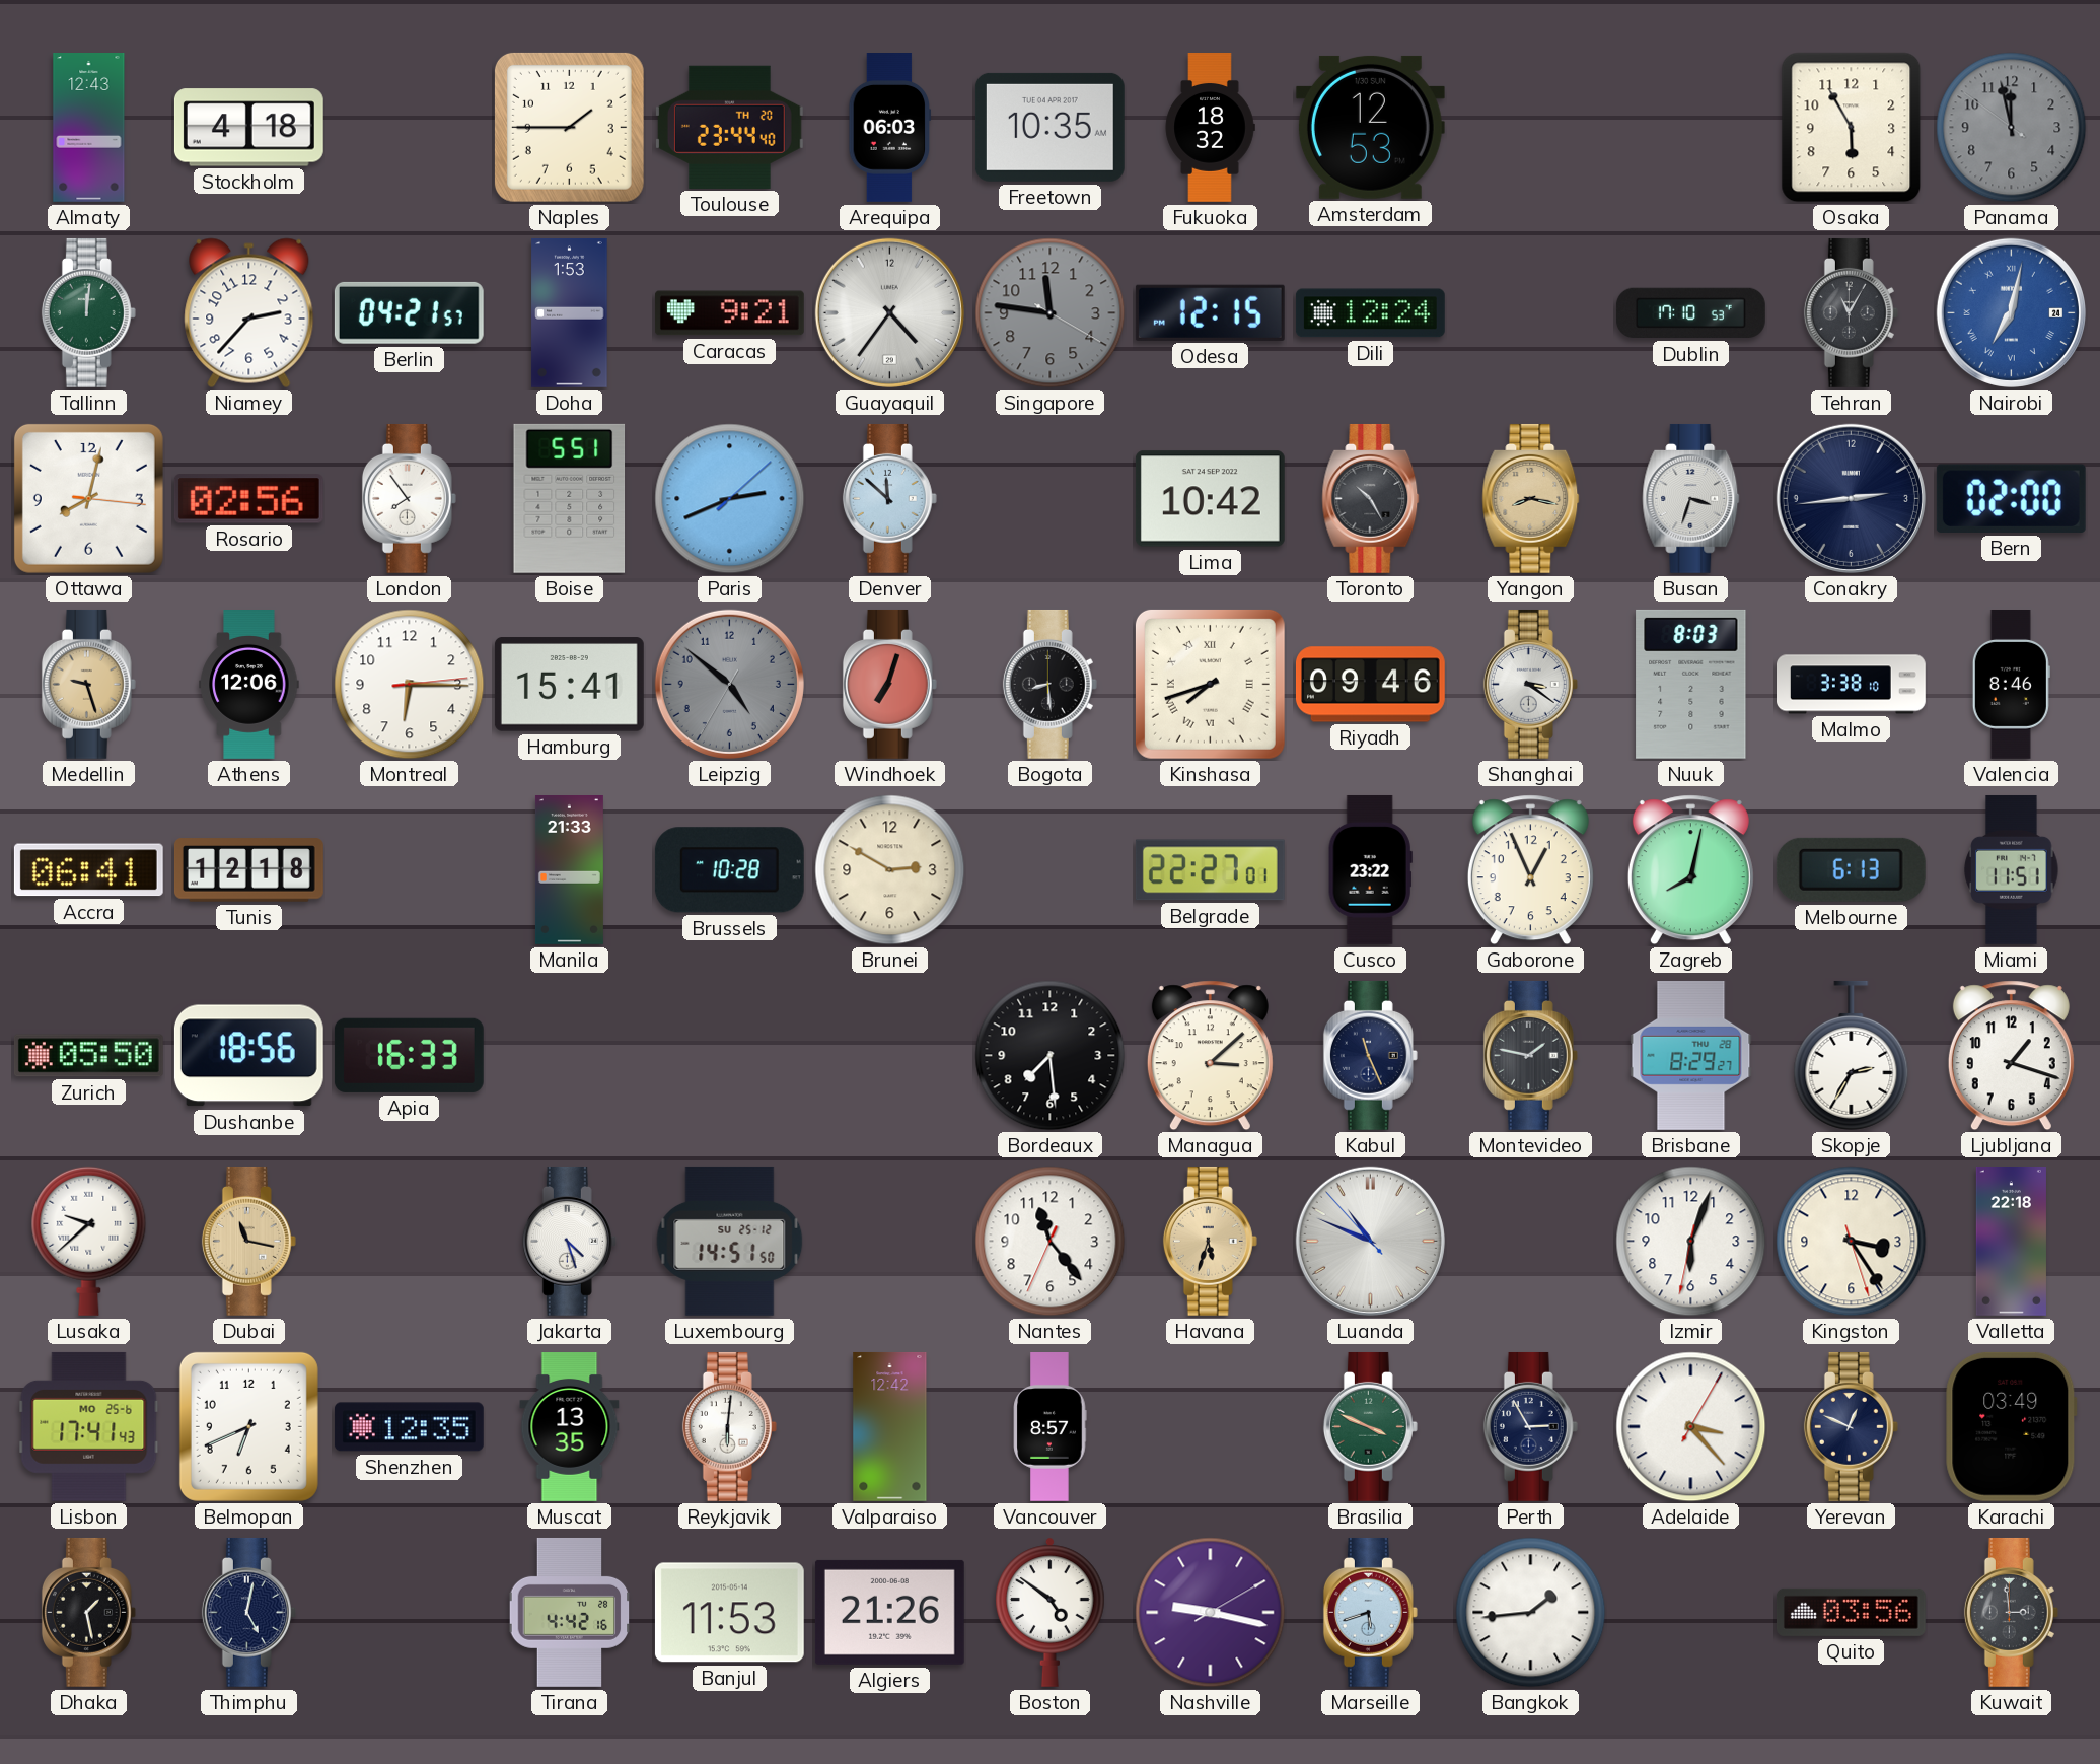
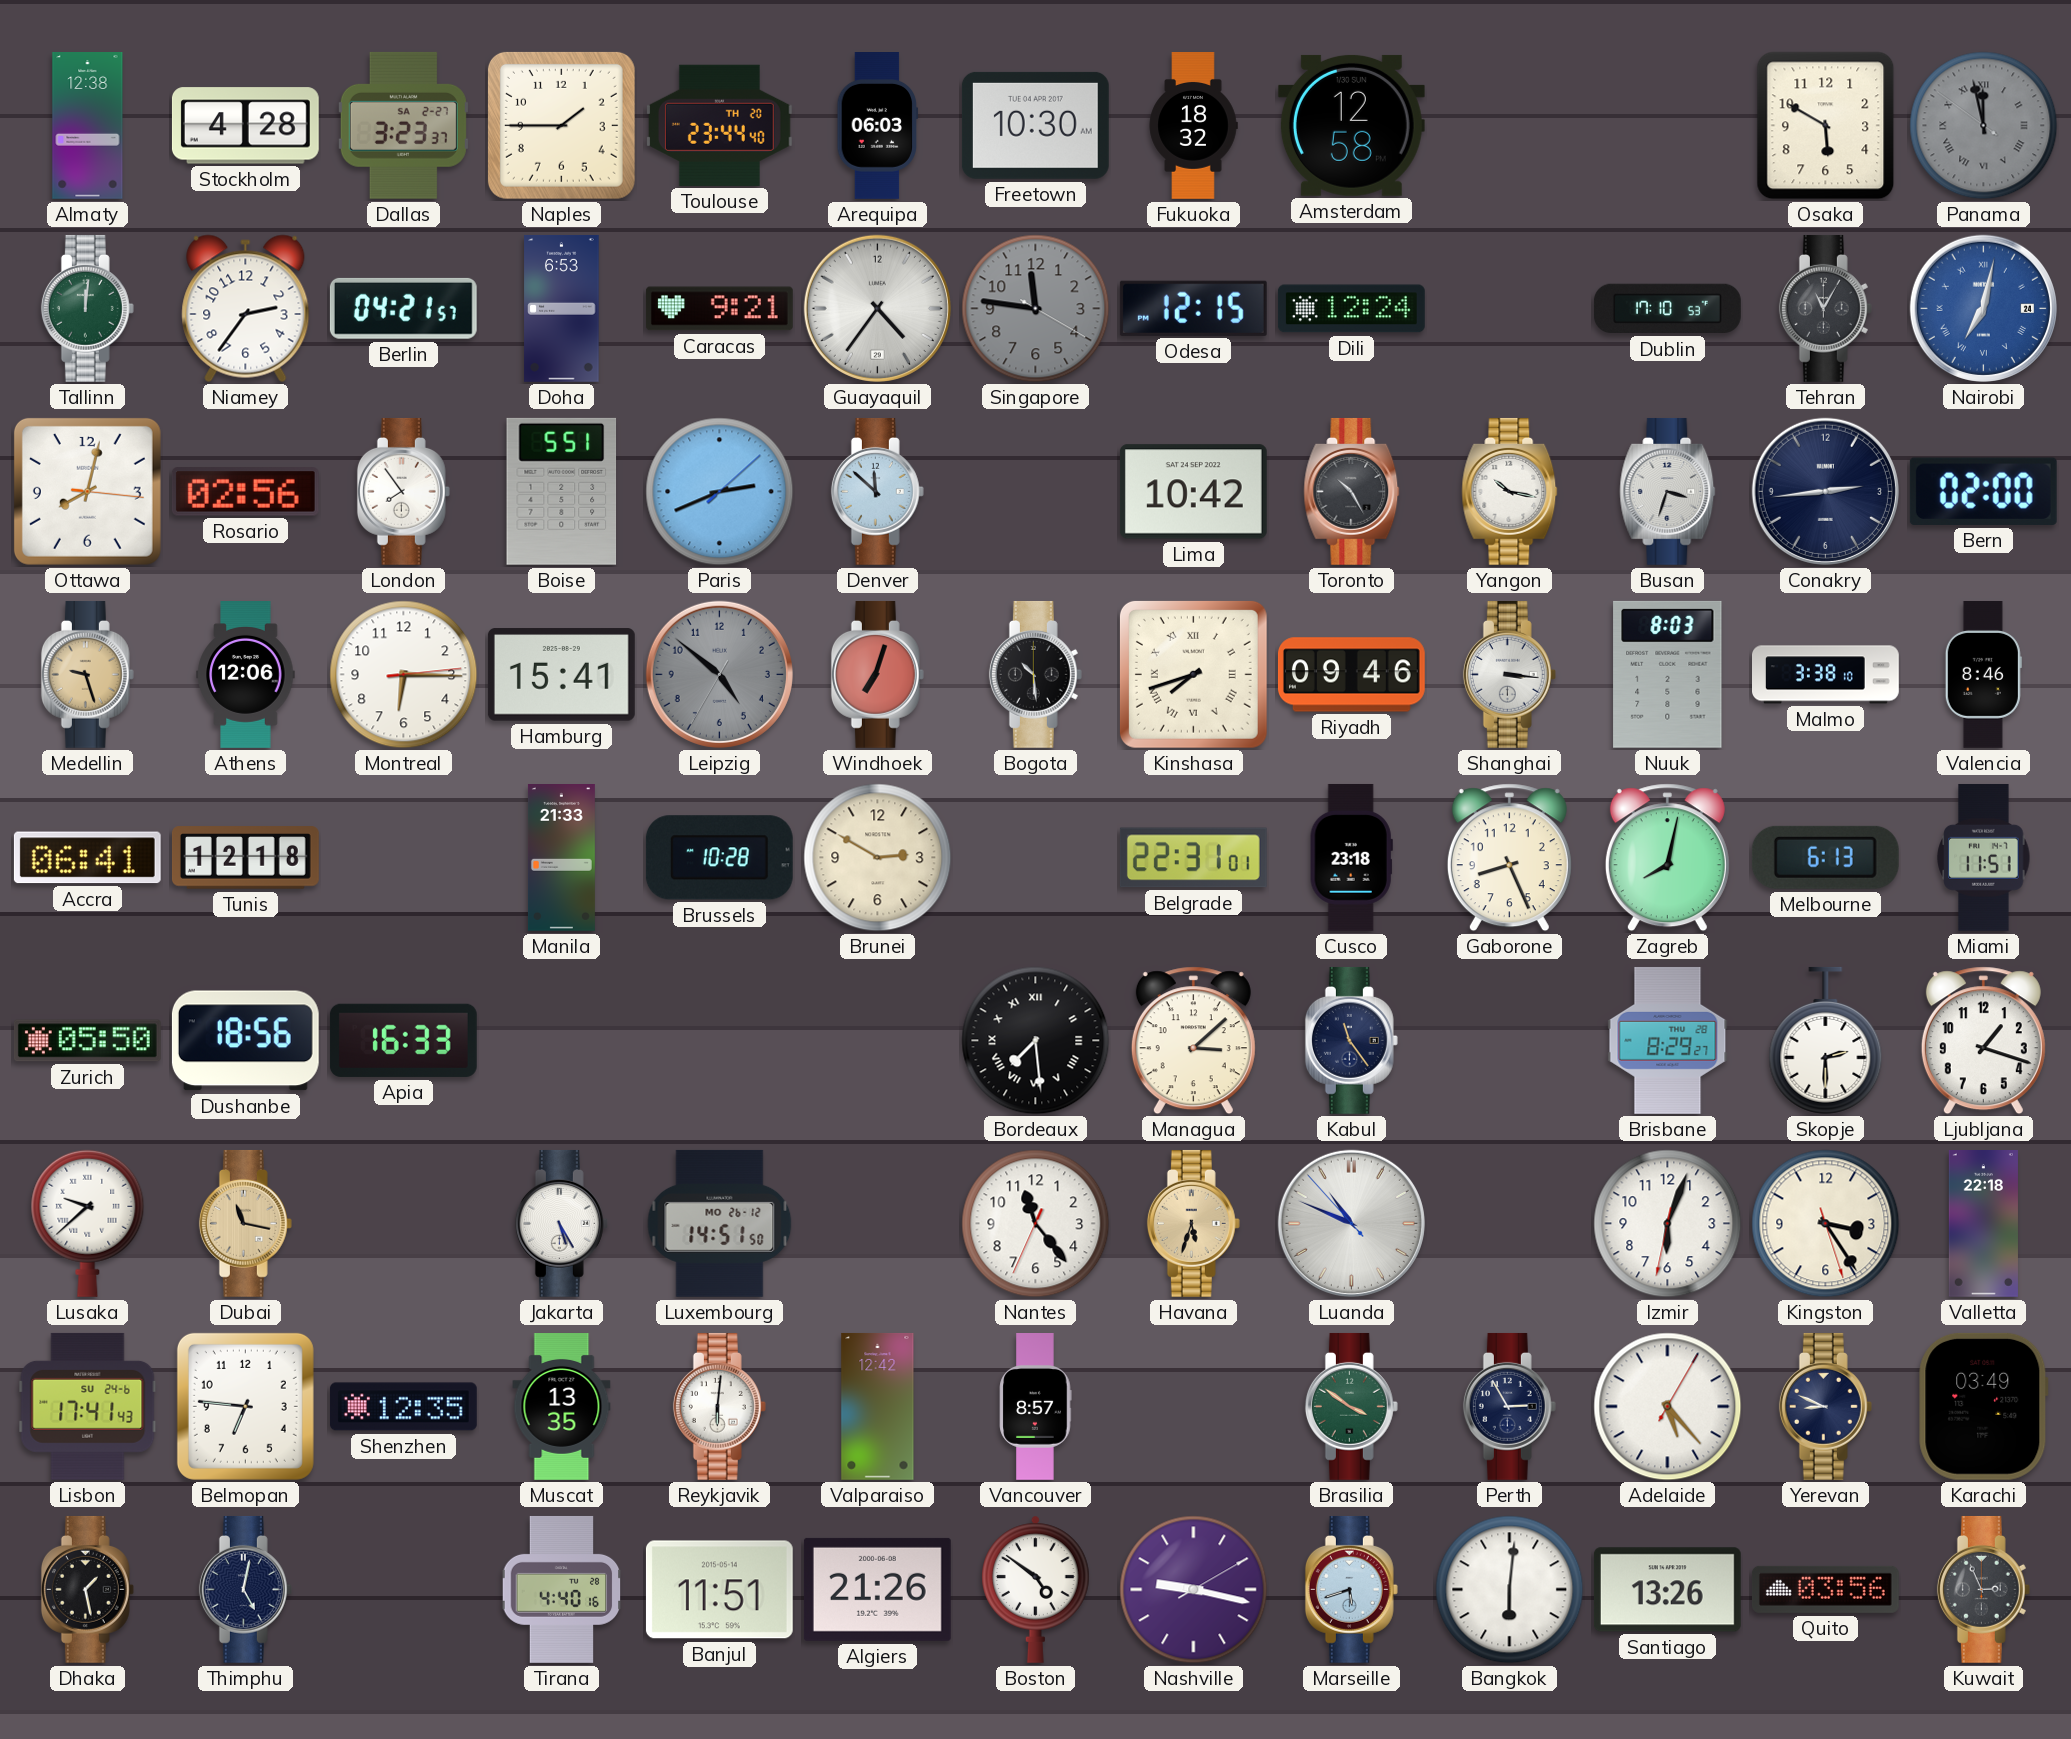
Almaty: 12:43 -> 12:38
Stockholm: 4:18 -> 4:28
Dallas: none -> 3:23
Freetown: 10:35 -> 10:30
Amsterdam: 12:53 -> 12:58
Osaka: 5:55 -> 5:50
Panama numerals: Arabic -> Roman
Niamey: 2:37 -> 2:36
Doha: 1:53 -> 6:53
Yangon: 8:17 -> 10:17
Yangon dial: champagne -> white
Bogota: 8:29 -> 10:29
Shanghai: 3:21 -> 3:16
Belgrade: 22:27 -> 22:31
Cusco: 23:22 -> 23:18
Gaborone: 12:56 -> 8:26
Bordeaux numerals: Arabic -> Roman
Kabul: 11:26 -> 11:24
Montevideo: 1:47 -> none
Skopje: 2:35 -> 2:30
Jakarta: 4:27 -> 5:25
Luxembourg date: SU 25-12 -> MO 26-12
Lisbon date: MO 25-6 -> SU 24-6
Belmopan: 6:41 -> 6:46
Brasilia: 3:49 -> 3:51
Adelaide: 3:23 -> 5:23
Yerevan: 12:49 -> 8:49
Tirana: 4:42 -> 4:40
Banjul: 11:53 -> 11:51
Bangkok: 1:44 -> 6:01
Santiago: none -> 13:26
Kuwait: 2:59 -> 2:56
